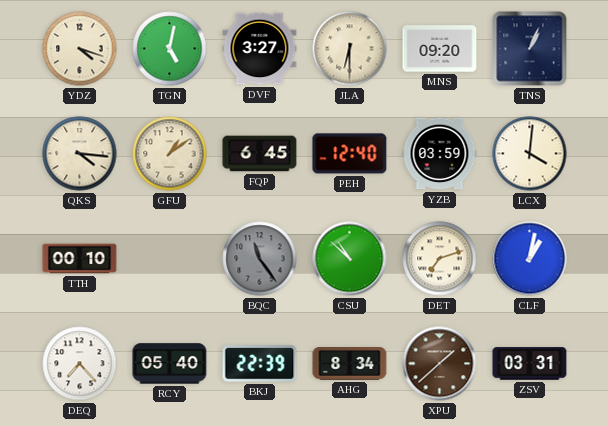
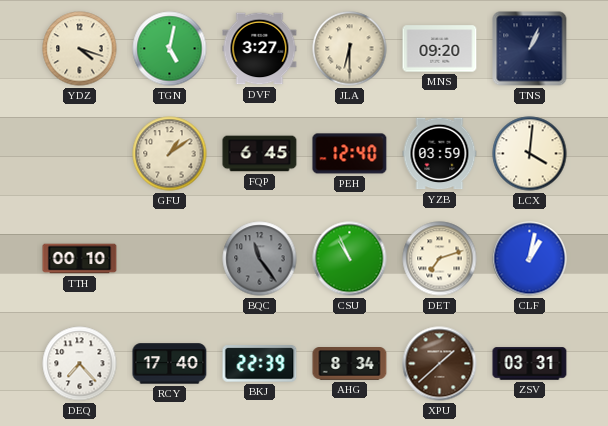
QKS: 4:16 -> none
CSU: 10:52 -> 10:56
RCY: 05:40 -> 17:40
